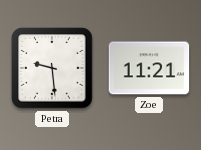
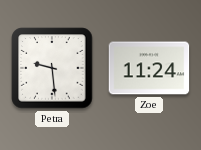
Zoe: 11:21 -> 11:24
